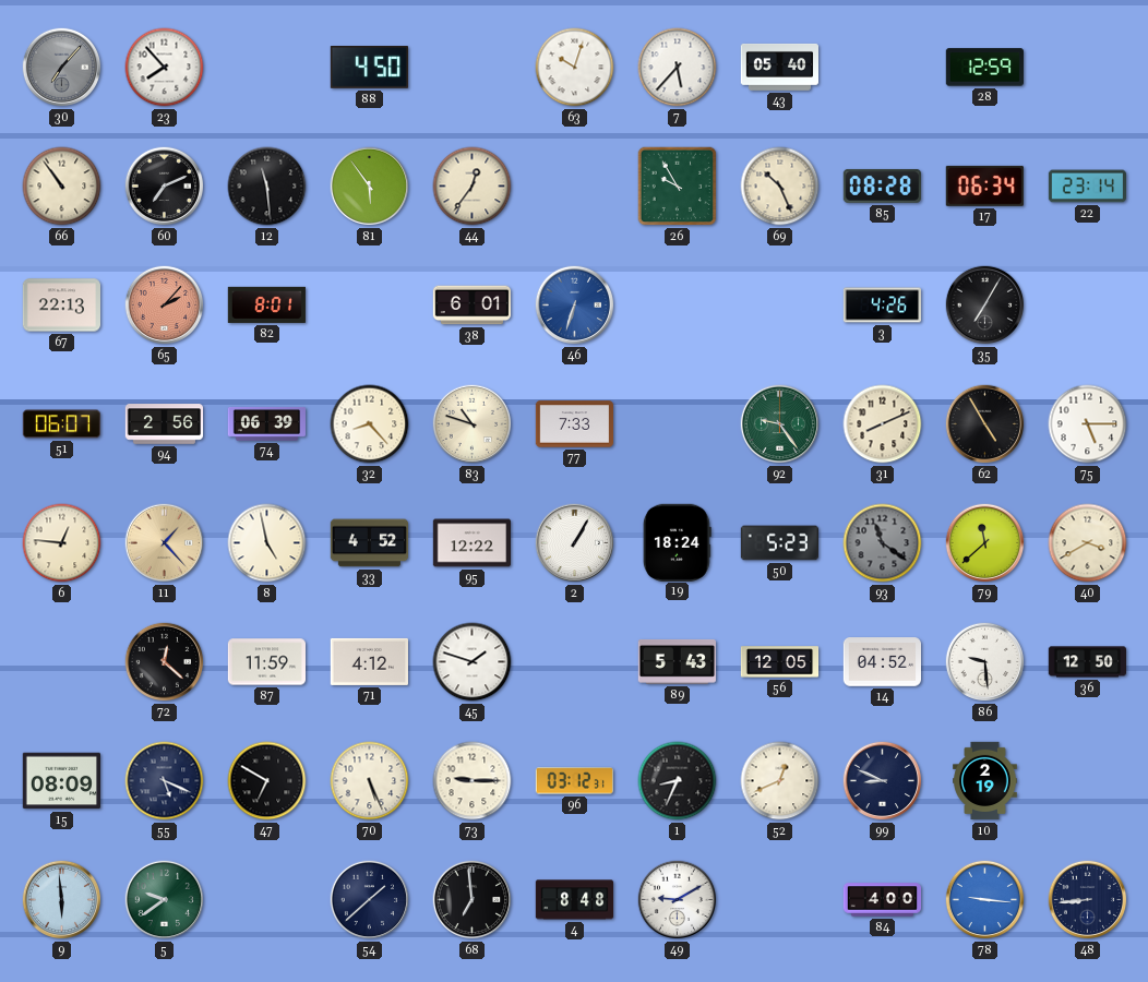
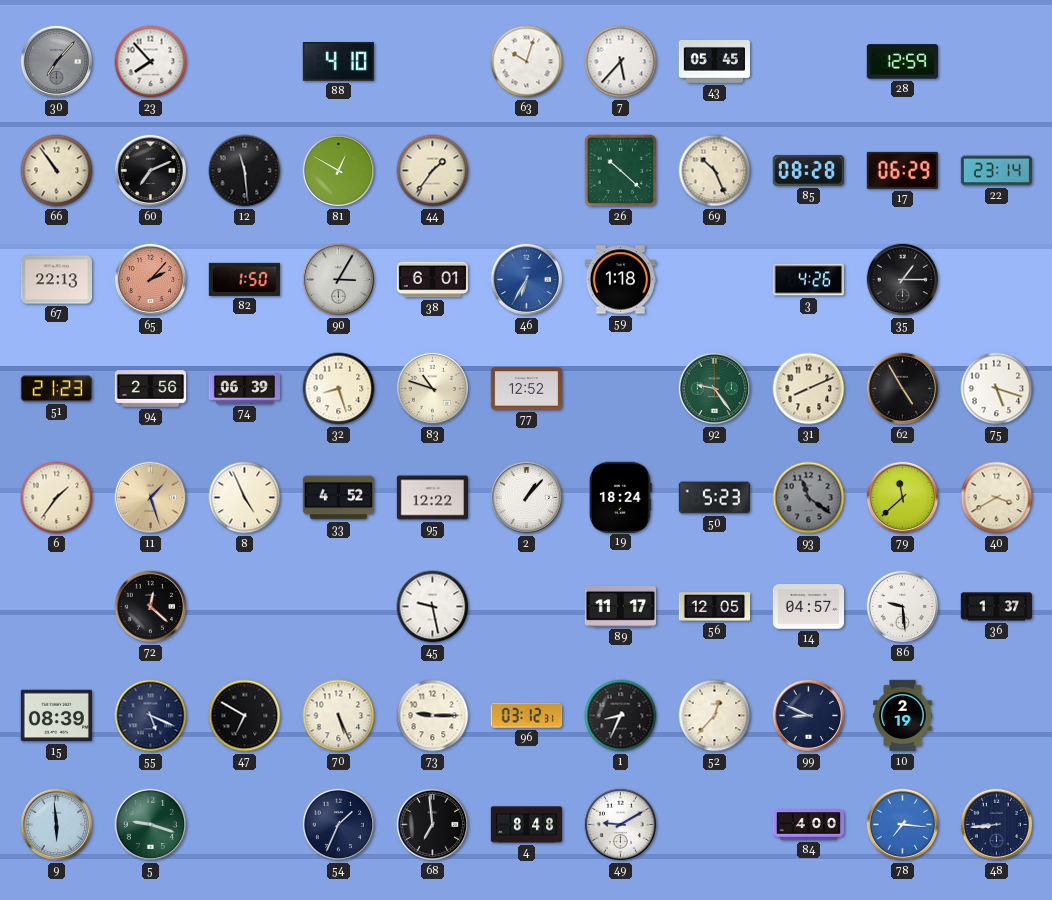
88: 4:50 -> 4:10
43: 05:40 -> 05:45
81: 5:54 -> 12:50
44: 12:36 -> 1:36
26: 9:55 -> 10:22
17: 06:34 -> 06:29
82: 8:01 -> 1:50
90: none -> 3:05
46: 6:33 -> 6:35
59: none -> 1:18
35: 7:05 -> 1:15
51: 06:07 -> 21:23
32: 8:23 -> 8:27
77: 7:33 -> 12:52
75: 5:15 -> 5:18
6: 12:46 -> 1:36
11: 1:23 -> 1:27
8: 4:58 -> 4:56
2: 1:05 -> 1:07
87: 11:59 -> none
71: 4:12 -> none
45: 1:48 -> 9:28
89: 5:43 -> 11:17
14: 04:52 -> 04:57
36: 12:50 -> 1:37
15: 08:09 -> 08:39
52: 12:41 -> 12:37
5: 9:39 -> 9:18
54: 1:38 -> 1:34
78: 9:16 -> 7:16
